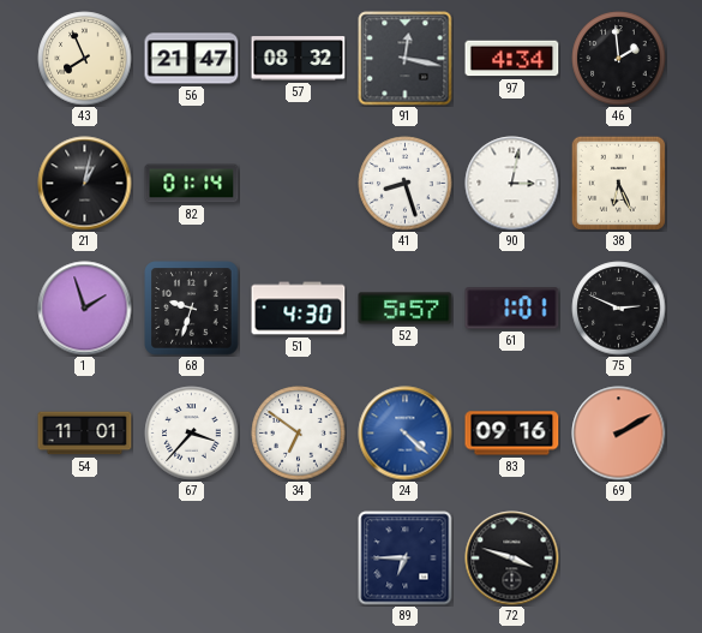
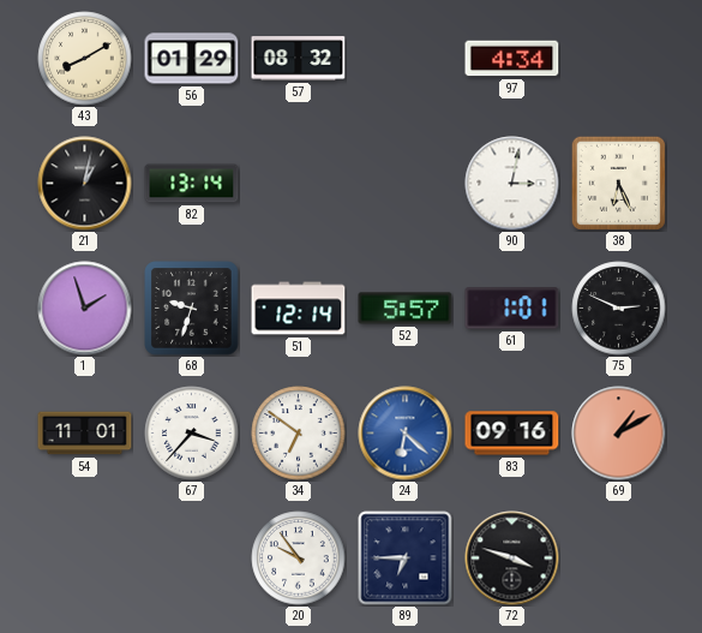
43: 7:56 -> 8:10
56: 21:47 -> 01:29
91: 12:17 -> none
46: 1:59 -> none
82: 01:14 -> 13:14
41: 8:27 -> none
51: 4:30 -> 12:14
24: 4:22 -> 6:22
69: 2:10 -> 1:10
20: none -> 9:54
